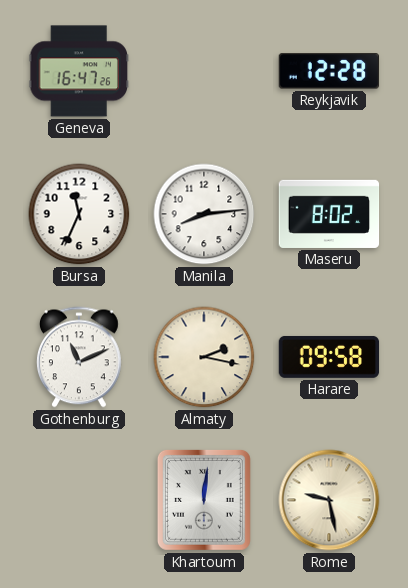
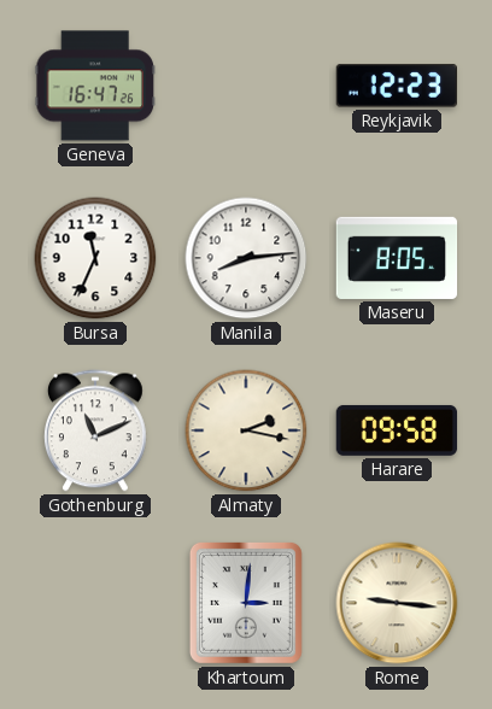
Reykjavik: 12:28 -> 12:23
Maseru: 8:02 -> 8:05
Khartoum: 12:01 -> 3:01
Rome: 9:28 -> 9:16
